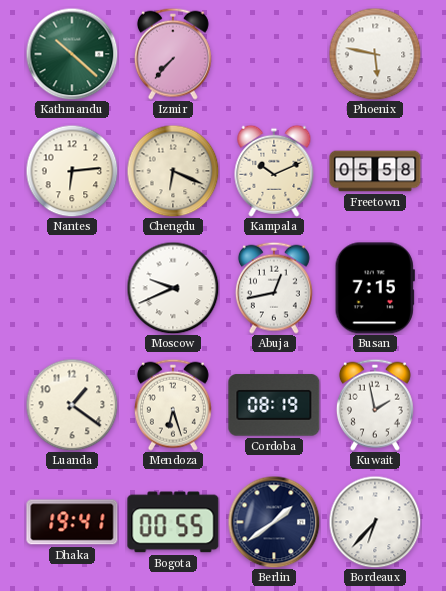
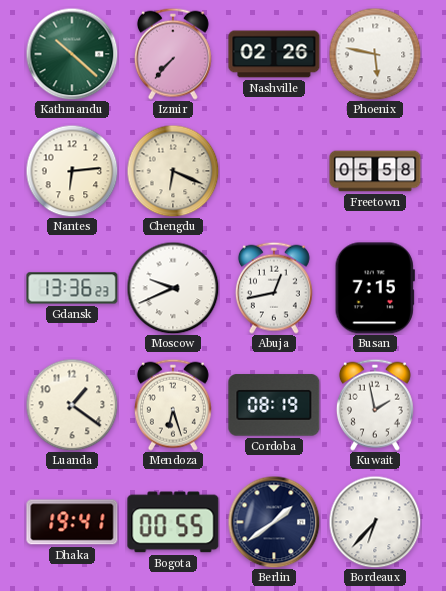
Nashville: none -> 02:26
Kampala: 10:11 -> none
Gdansk: none -> 13:36
